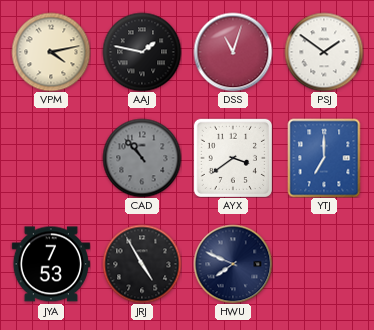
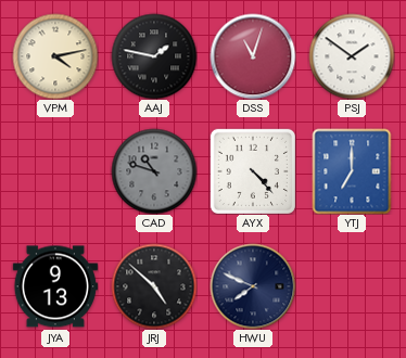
CAD: 10:53 -> 10:48
AYX: 3:39 -> 4:23
JYA: 7:53 -> 9:13
JRJ: 4:55 -> 4:52
